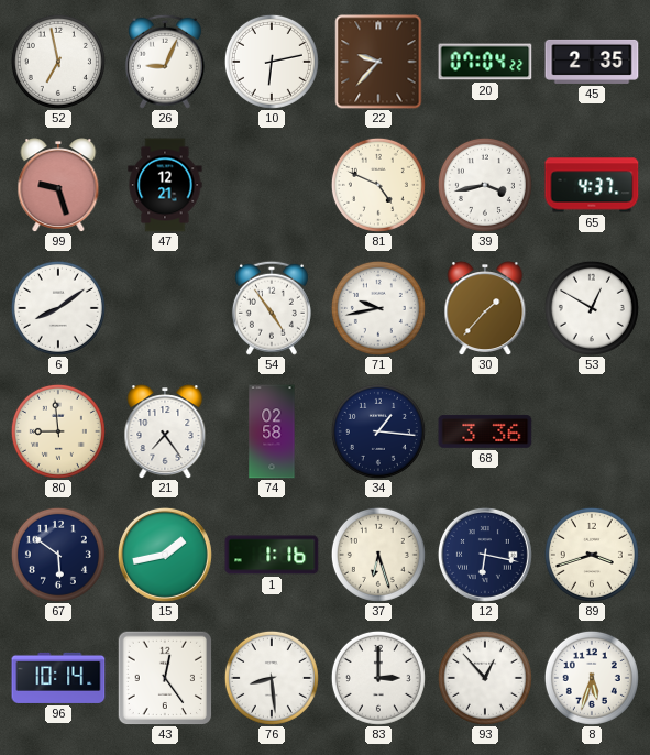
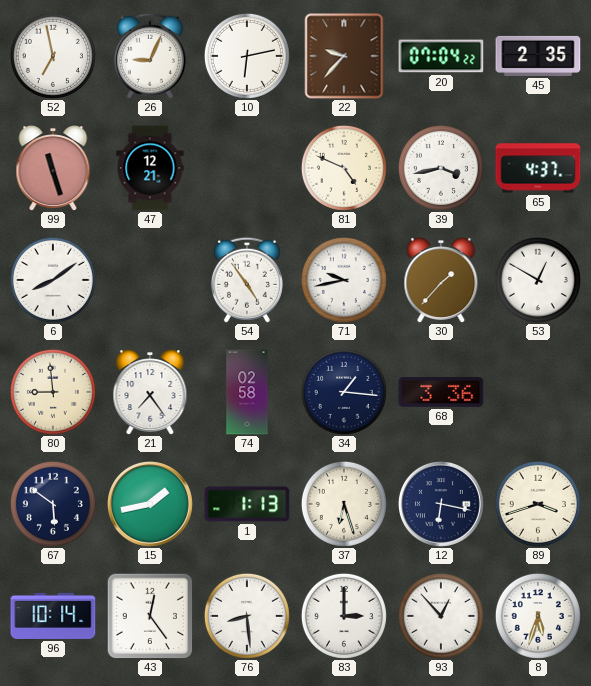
99: 9:27 -> 11:27
1: 1:16 -> 1:13
